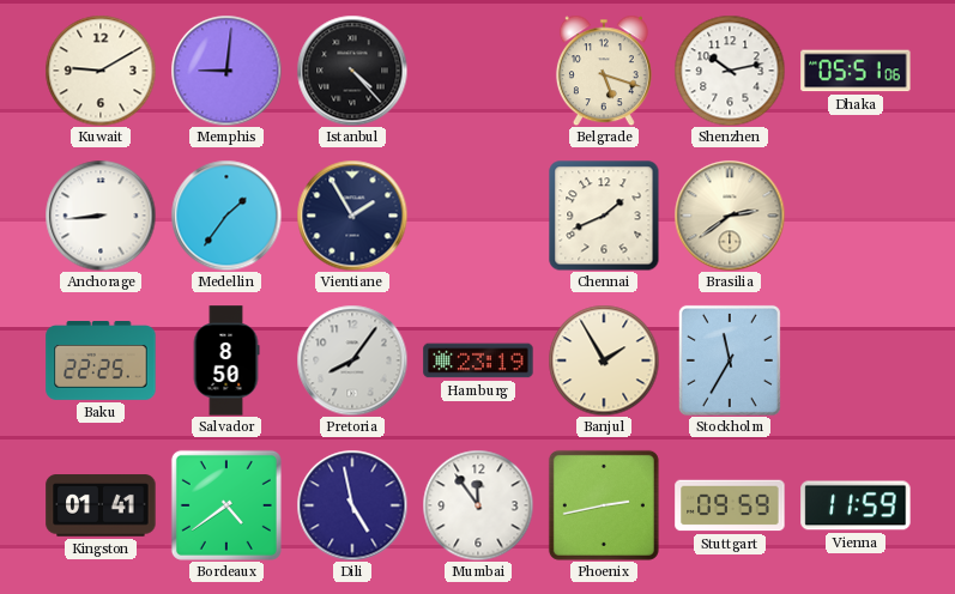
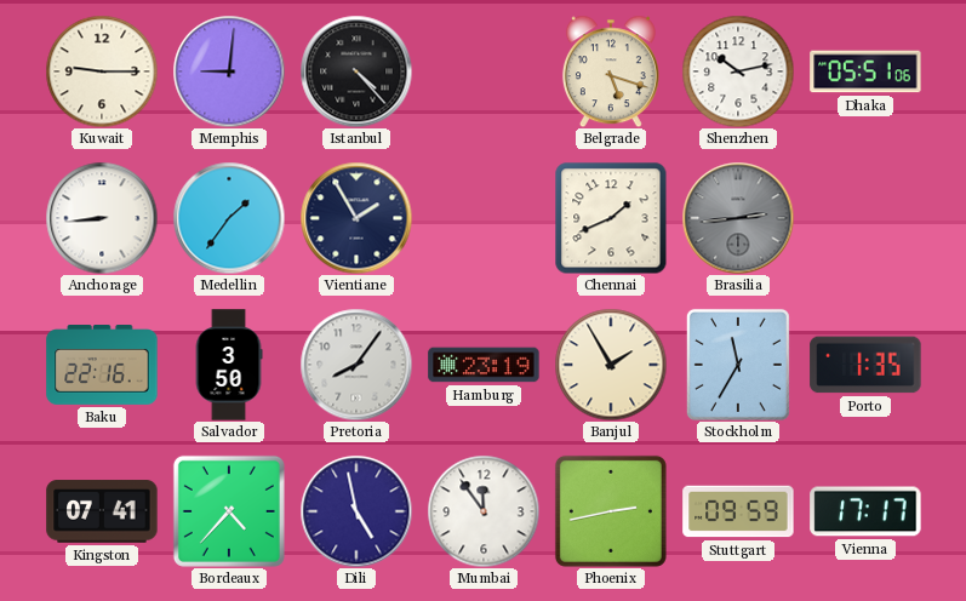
Kuwait: 9:10 -> 9:15
Brasilia: 2:39 -> 2:44
Brasilia dial: cream -> grey
Baku: 22:25 -> 22:16
Salvador: 8:50 -> 3:50
Porto: none -> 1:35
Kingston: 01:41 -> 07:41
Bordeaux: 4:39 -> 4:37
Vienna: 11:59 -> 17:17
